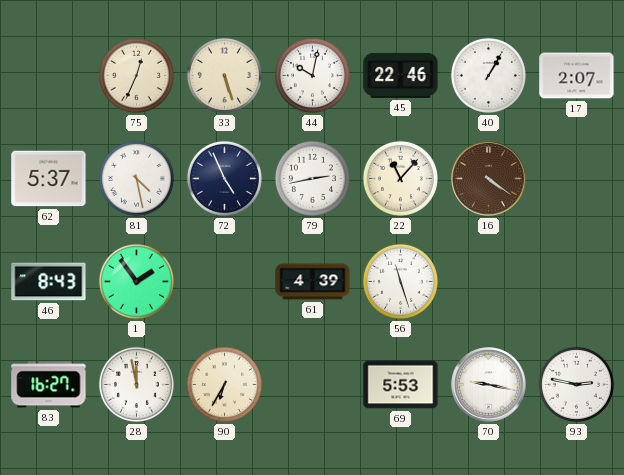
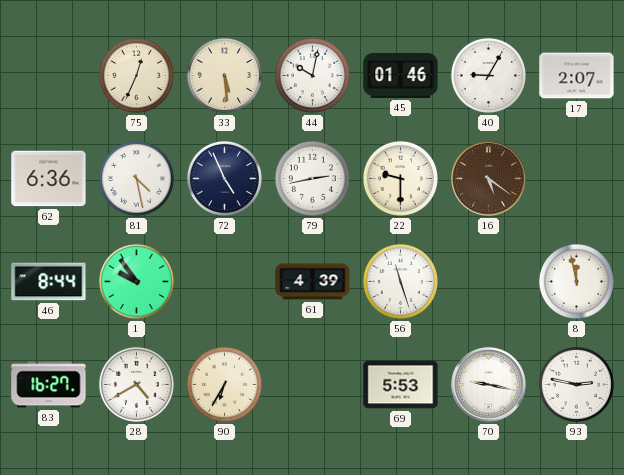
33: 5:27 -> 5:29
45: 22:46 -> 01:46
40: 1:05 -> 9:05
62: 5:37 -> 6:36
22: 11:07 -> 9:30
16: 4:21 -> 5:21
46: 8:43 -> 8:44
1: 1:54 -> 9:54
8: none -> 11:58
28: 11:58 -> 4:40
